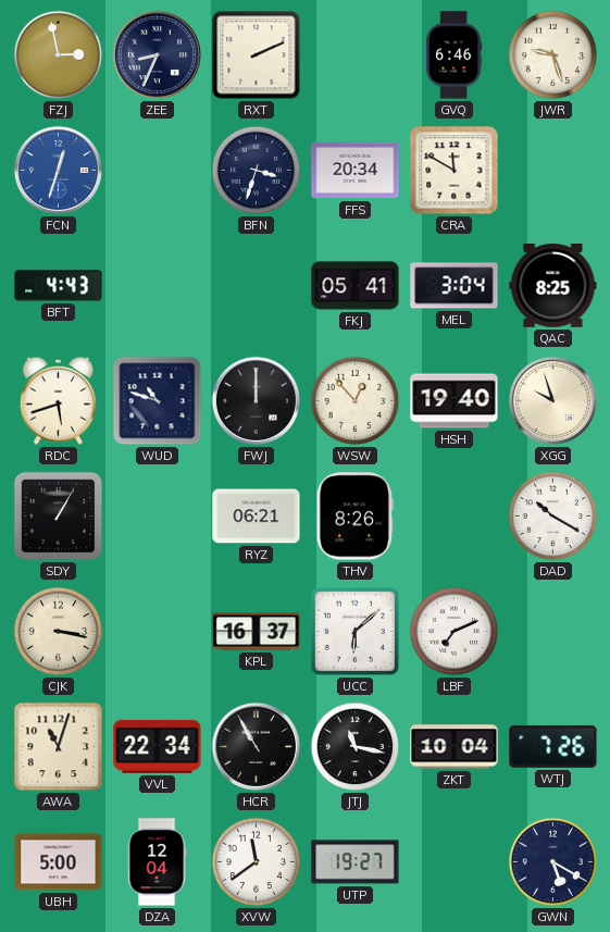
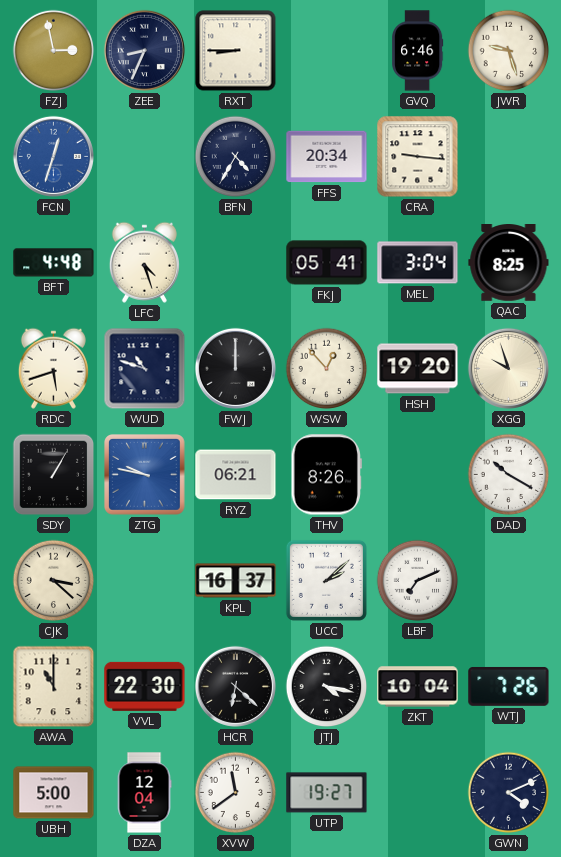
RXT: 2:11 -> 8:45
BFN: 3:33 -> 4:35
CRA: 11:50 -> 9:16
BFT: 4:43 -> 4:48
LFC: none -> 4:27
HSH: 19:40 -> 19:20
ZTG: none -> 9:47
CJK: 3:17 -> 3:22
UCC: 6:08 -> 2:08
AWA: 11:03 -> 11:00
VVL: 22:34 -> 22:30
HCR: 10:55 -> 6:22
JTJ: 11:17 -> 4:17
GWN: 5:20 -> 4:11
